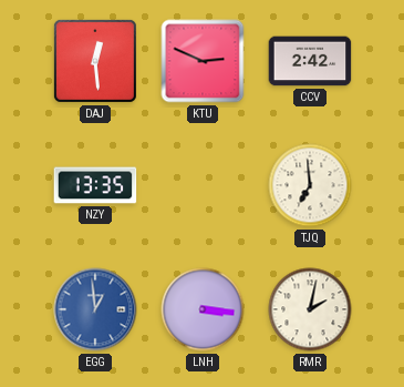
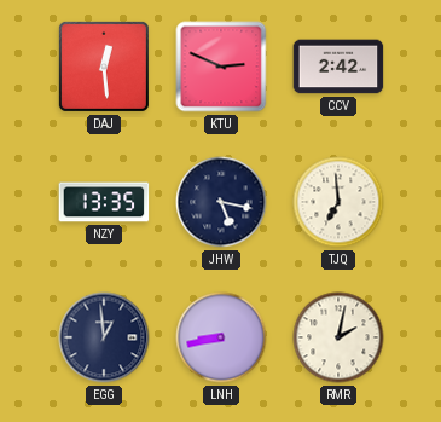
JHW: none -> 5:17
EGG dial: blue -> navy
LNH: 3:16 -> 8:43
